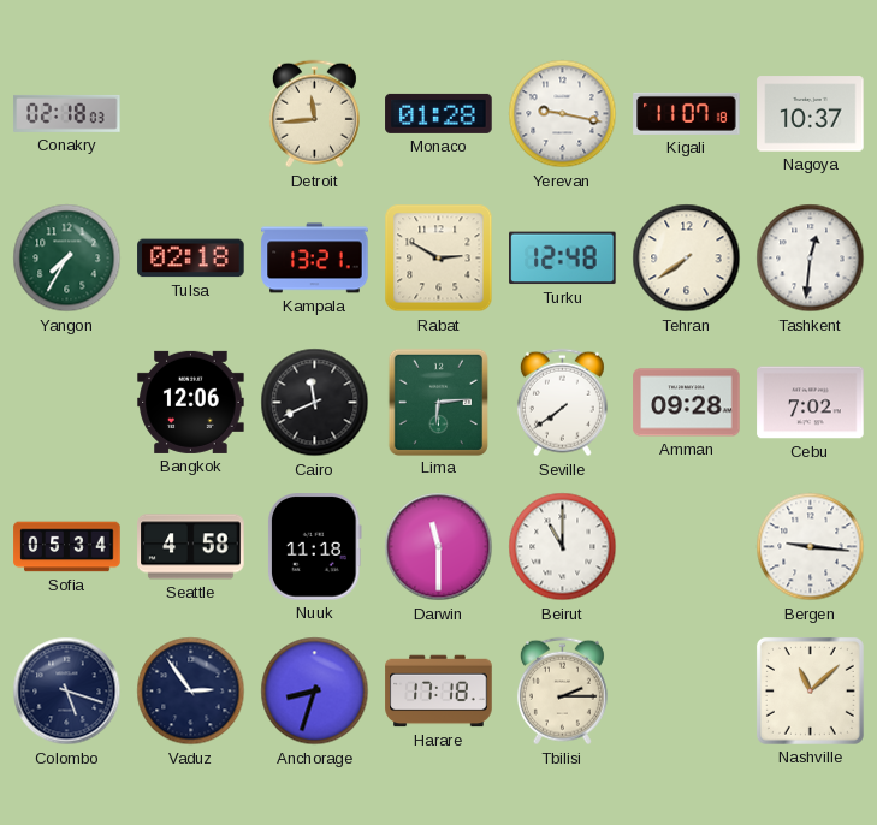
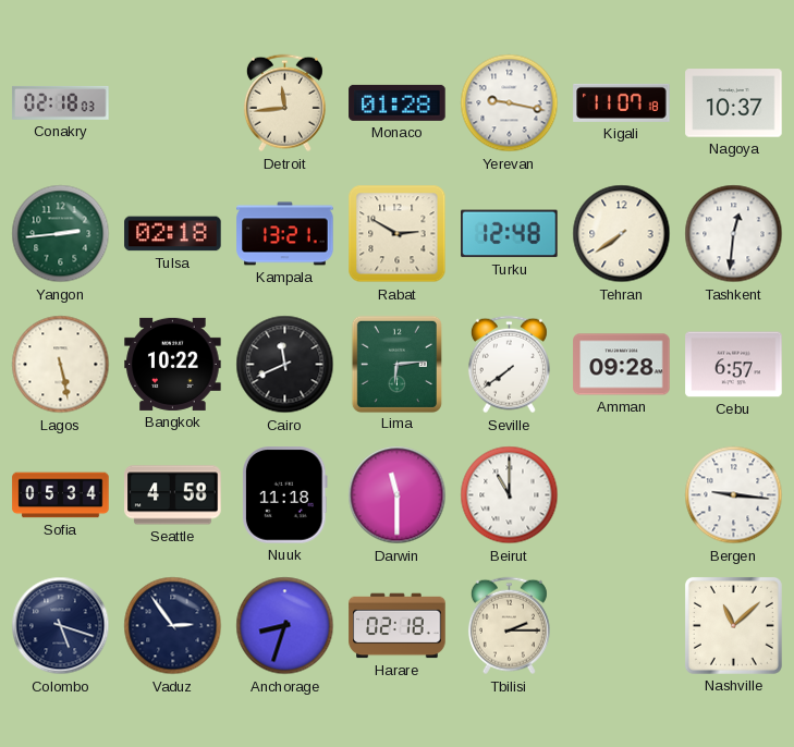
Yangon: 7:35 -> 2:44
Lagos: none -> 5:28
Bangkok: 12:06 -> 10:22
Cebu: 7:02 -> 6:57
Harare: 17:18 -> 02:18
